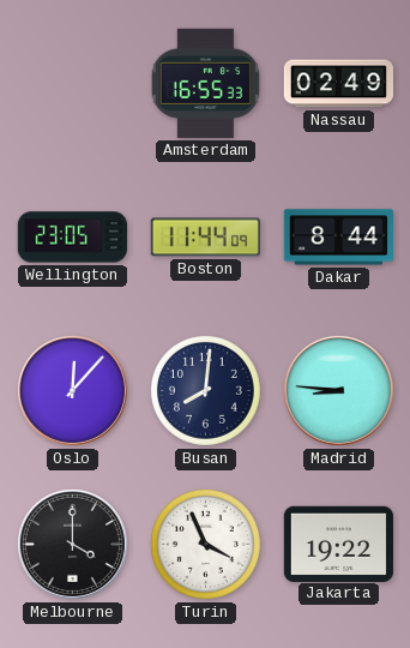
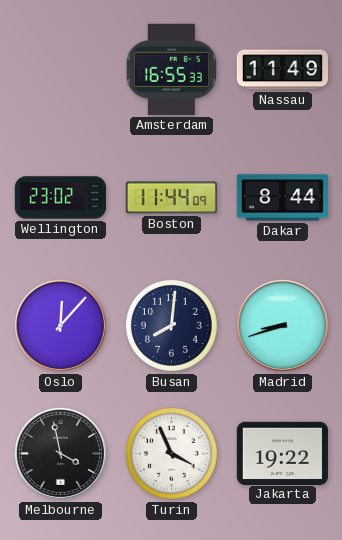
Nassau: 02:49 -> 11:49
Wellington: 23:05 -> 23:02
Madrid: 8:46 -> 8:42
Melbourne: 4:00 -> 3:58
